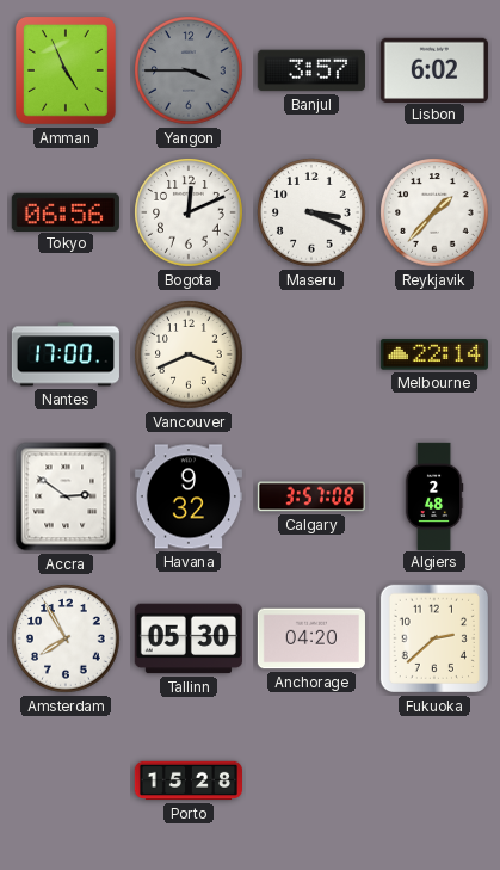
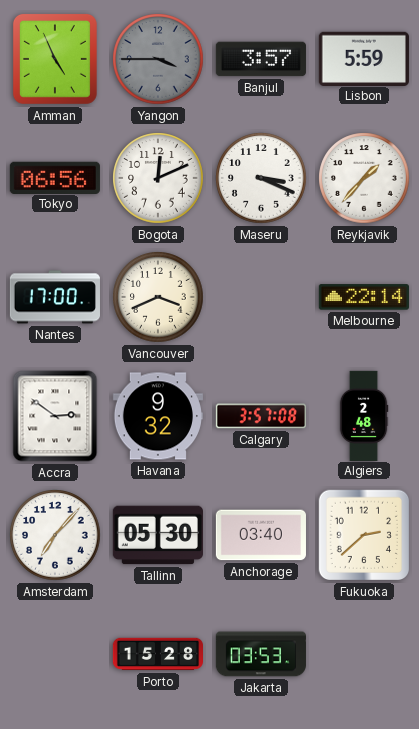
Lisbon: 6:02 -> 5:59
Amsterdam: 7:55 -> 7:07
Anchorage: 04:20 -> 03:40
Jakarta: none -> 03:53
